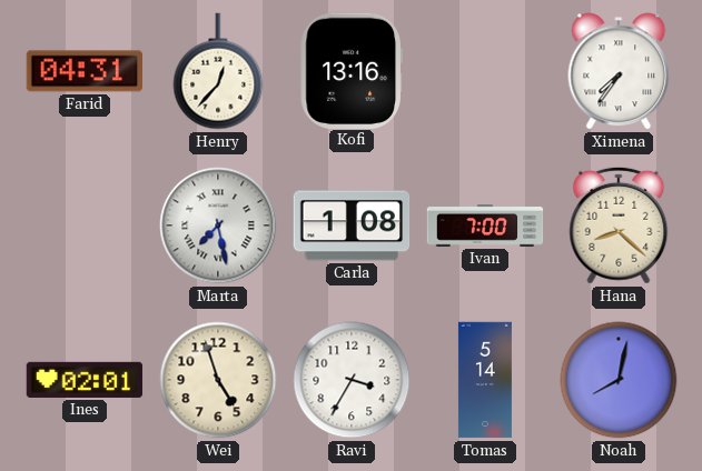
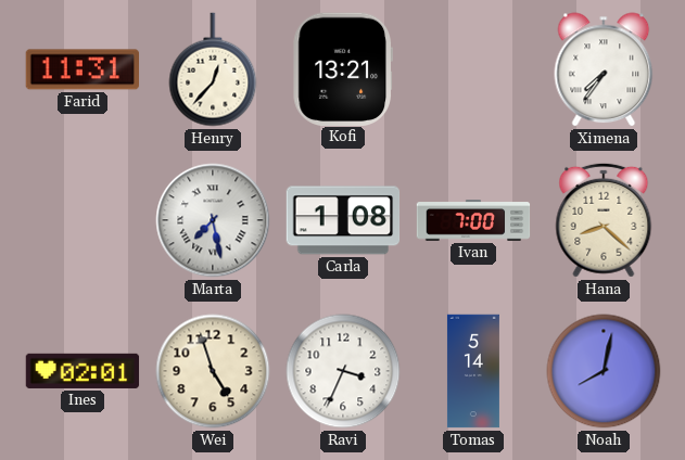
Farid: 04:31 -> 11:31
Kofi: 13:16 -> 13:21
Ravi: 3:35 -> 3:34
